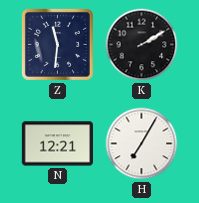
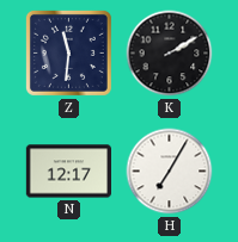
N: 12:21 -> 12:17
